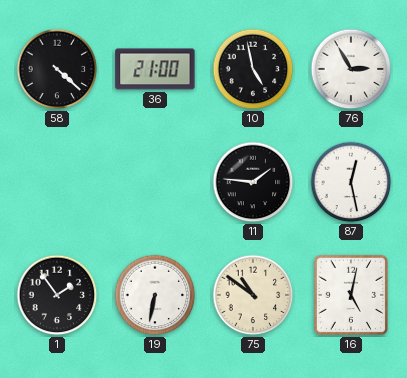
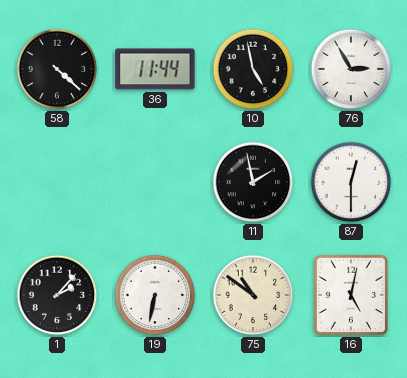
36: 21:00 -> 11:44
11: 1:46 -> 1:58
87: 12:28 -> 12:30
1: 1:54 -> 2:07
